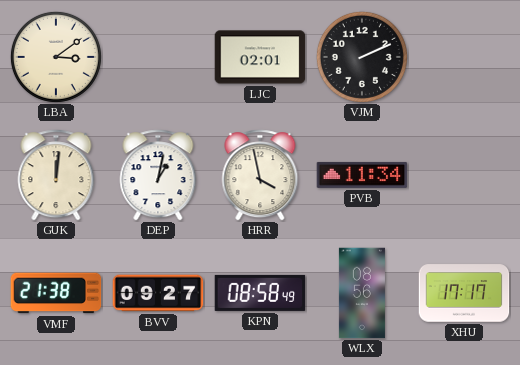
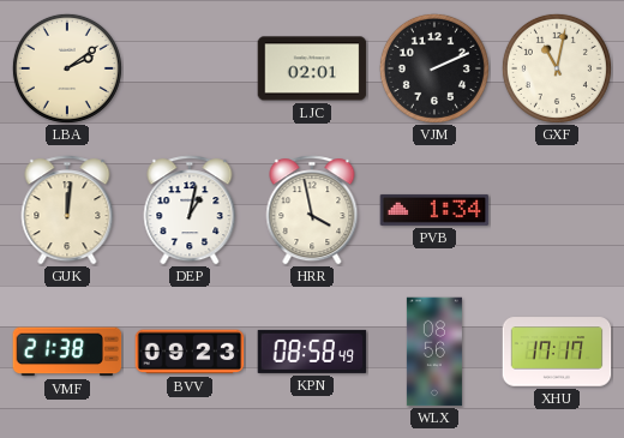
LBA: 3:09 -> 2:09
GXF: none -> 11:02
PVB: 11:34 -> 1:34
BVV: 09:27 -> 09:23
